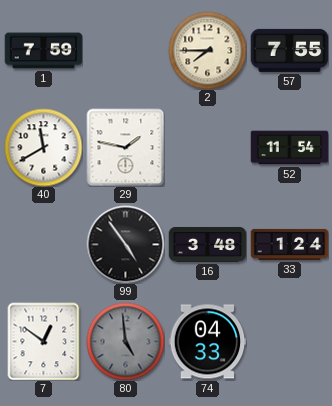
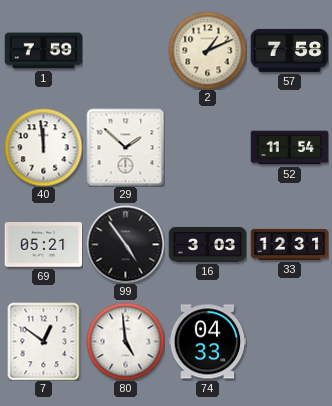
2: 7:45 -> 1:11
57: 7:55 -> 7:58
40: 11:40 -> 11:59
29: 1:47 -> 1:52
69: none -> 05:21
16: 3:48 -> 3:03
33: 1:24 -> 12:31
80 dial: grey -> white
